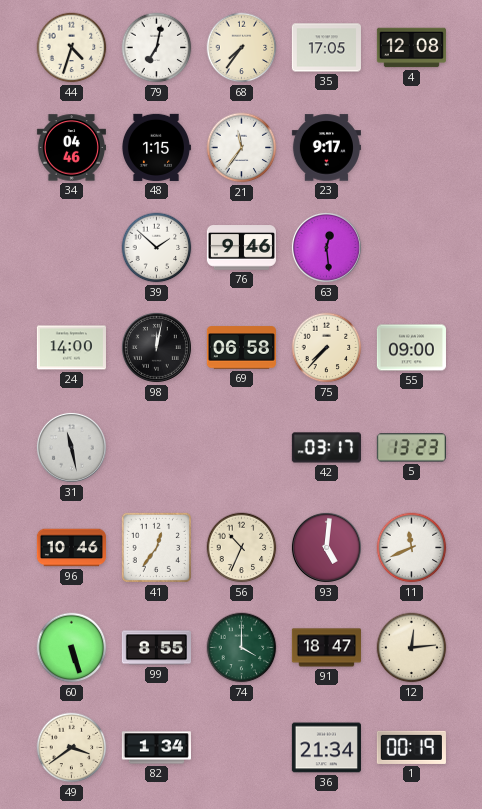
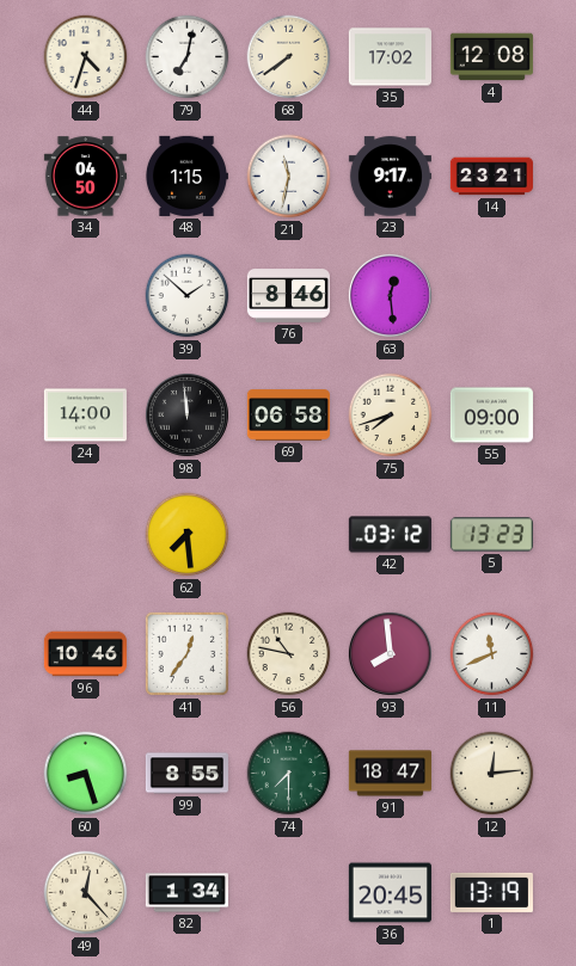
68: 7:36 -> 7:39
35: 17:05 -> 17:02
34: 04:46 -> 04:50
21: 11:36 -> 11:32
14: none -> 23:21
76: 9:46 -> 8:46
98: 12:02 -> 11:59
75: 7:37 -> 7:42
31: 11:28 -> none
62: none -> 7:29
42: 03:17 -> 03:12
56: 10:34 -> 10:47
93: 5:01 -> 7:59
60: 5:27 -> 8:27
74: 4:00 -> 7:30
49: 3:39 -> 12:23
36: 21:34 -> 20:45
1: 00:19 -> 13:19
